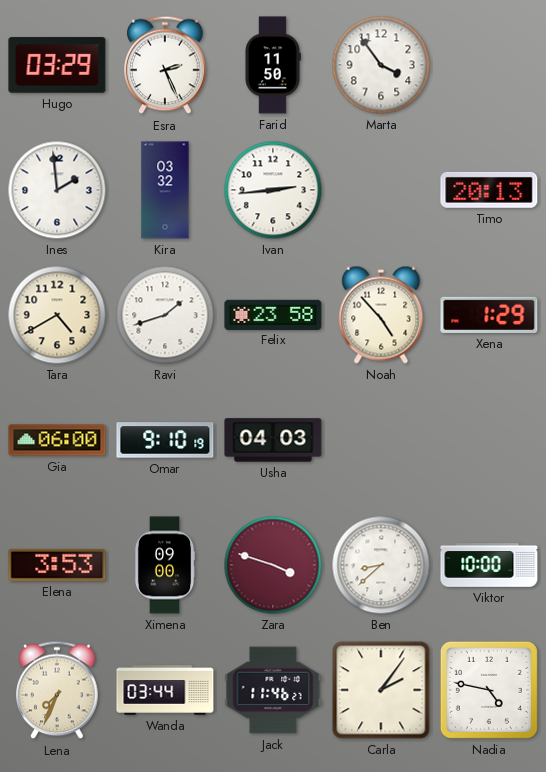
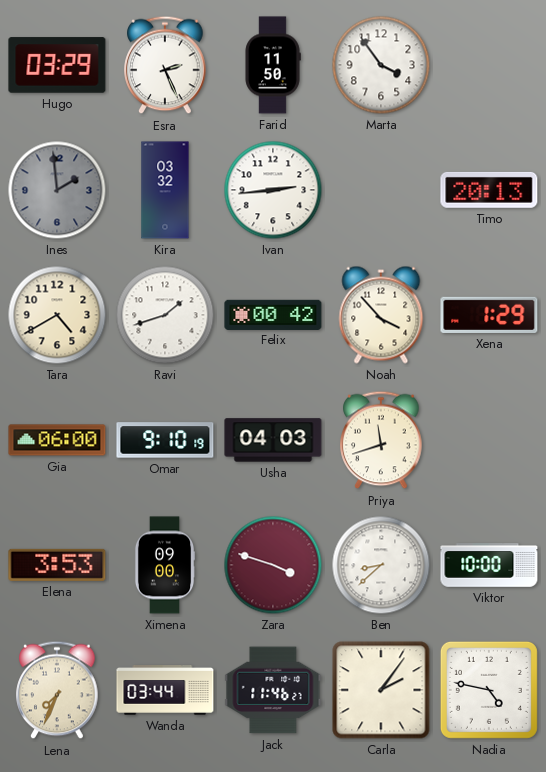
Ines dial: white -> grey
Felix: 23:58 -> 00:42
Noah: 4:53 -> 3:53
Priya: none -> 11:42
